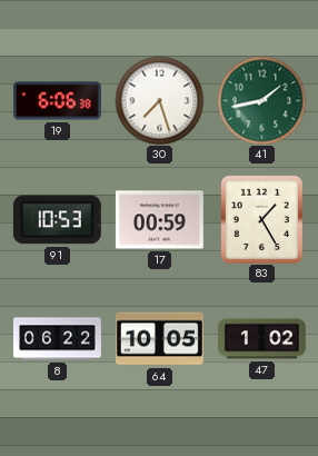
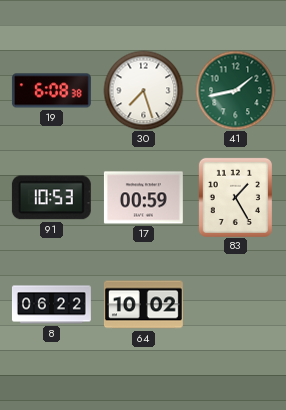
19: 6:06 -> 6:08
64: 10:05 -> 10:02
47: 1:02 -> none
